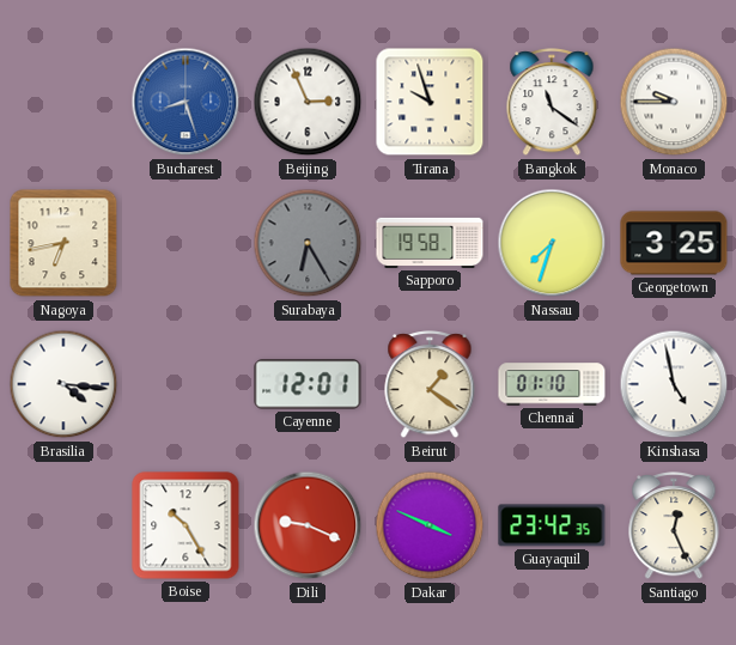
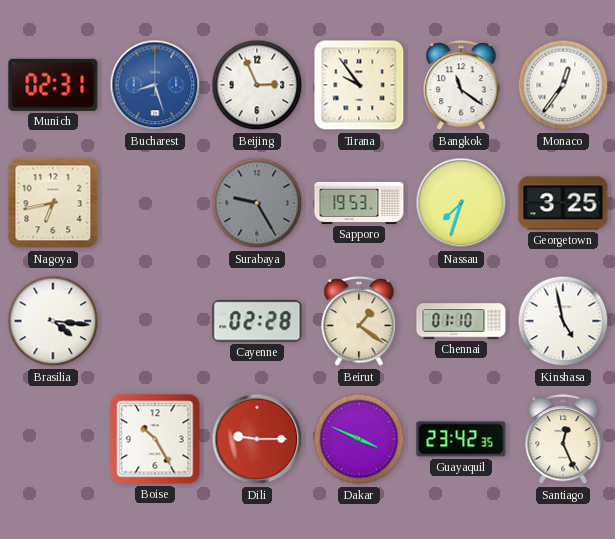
Munich: none -> 02:31
Tirana: 9:57 -> 9:54
Monaco: 9:45 -> 12:36
Surabaya: 6:25 -> 9:25
Sapporo: 19:58 -> 19:53
Cayenne: 12:01 -> 02:28
Dili: 9:19 -> 9:15
